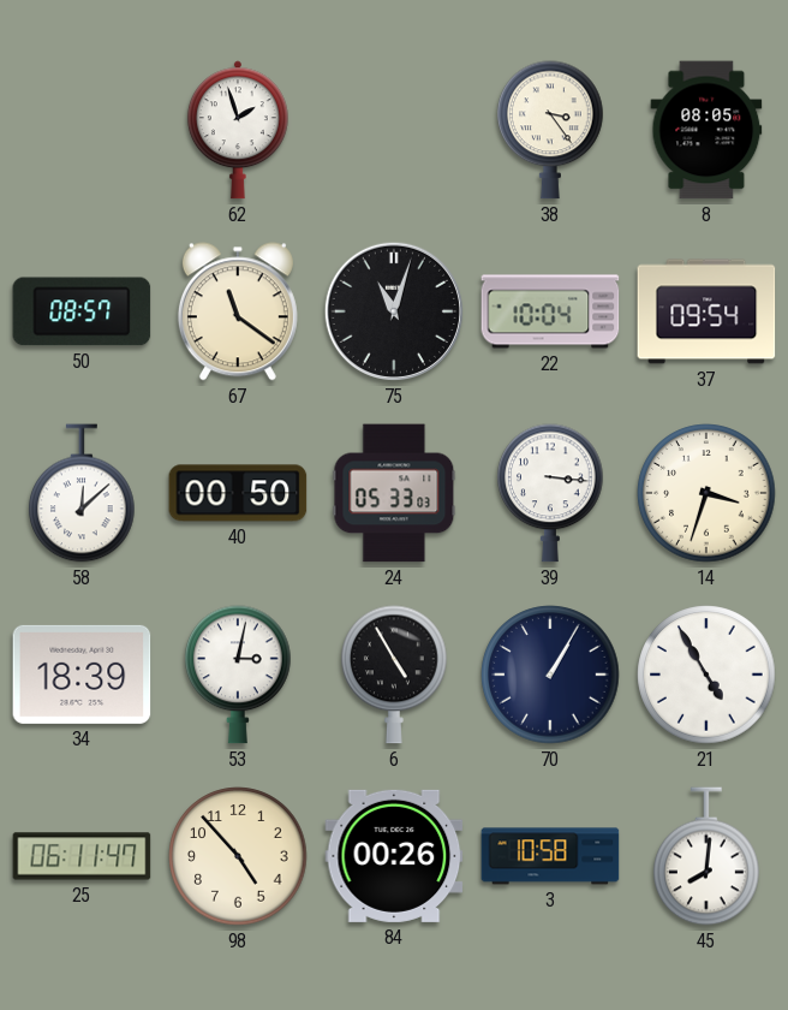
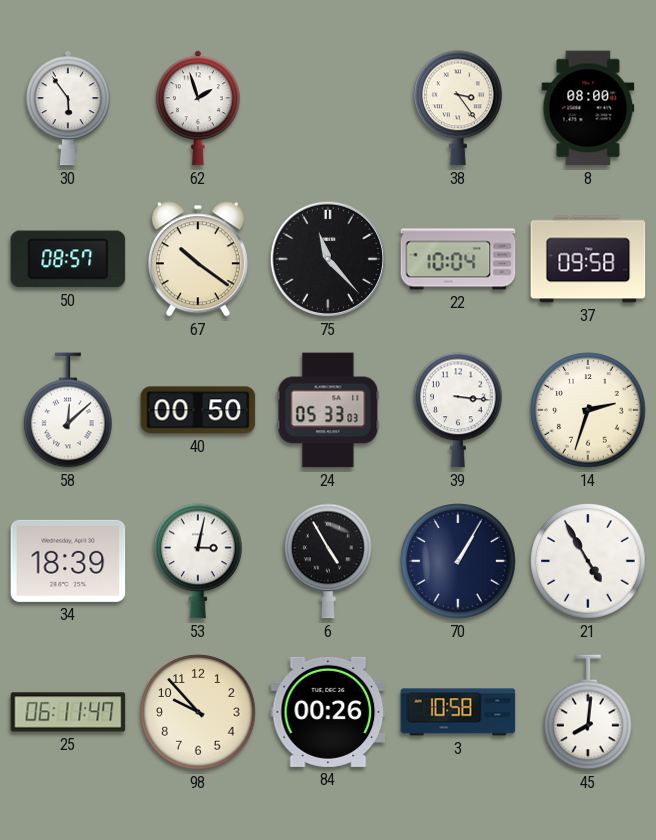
30: none -> 5:54
8: 08:05 -> 08:00
67: 11:21 -> 10:21
75: 11:03 -> 11:23
37: 09:54 -> 09:58
14: 3:33 -> 2:33
98: 4:53 -> 9:53
